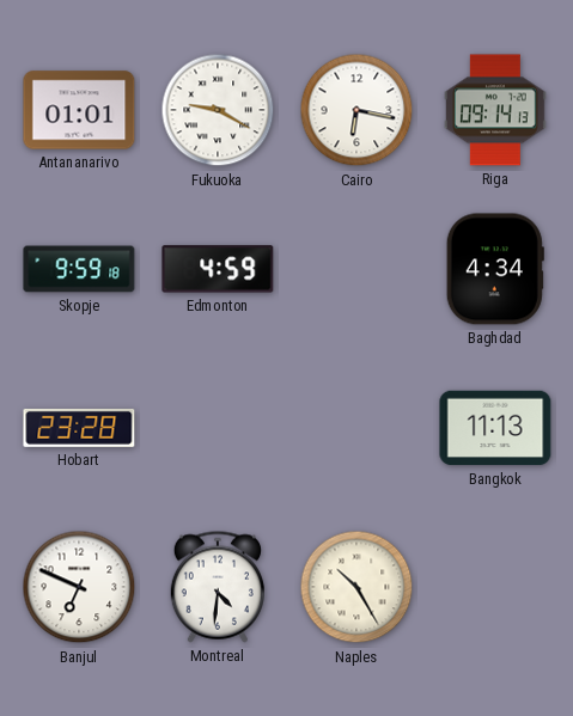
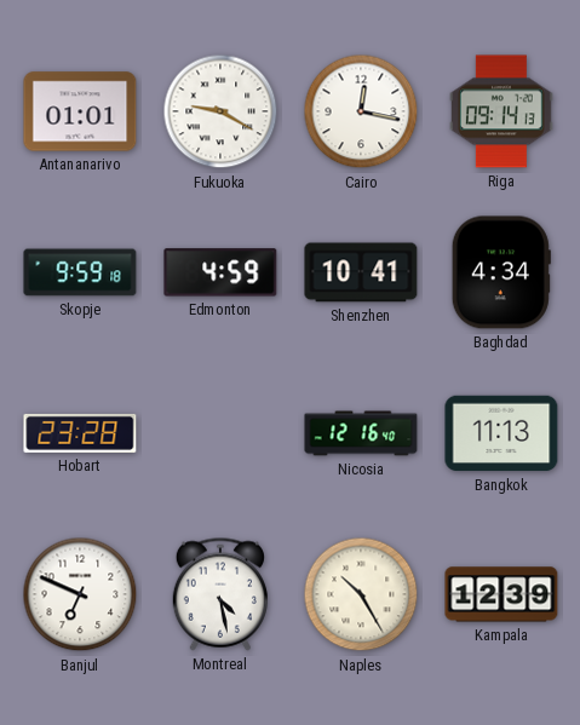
Cairo: 6:17 -> 12:17
Shenzhen: none -> 10:41
Nicosia: none -> 12:16
Montreal: 4:31 -> 4:28
Kampala: none -> 12:39
